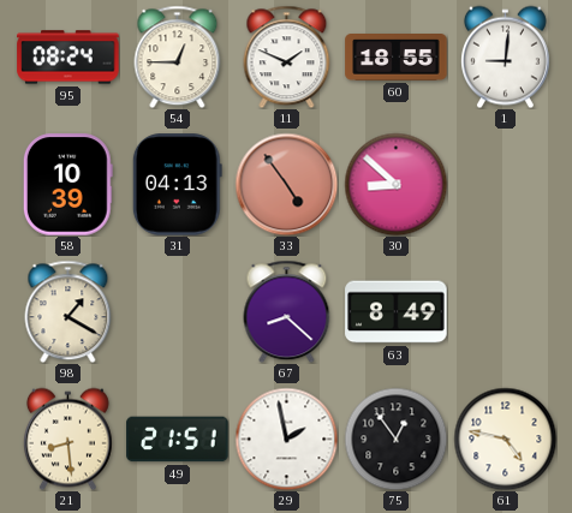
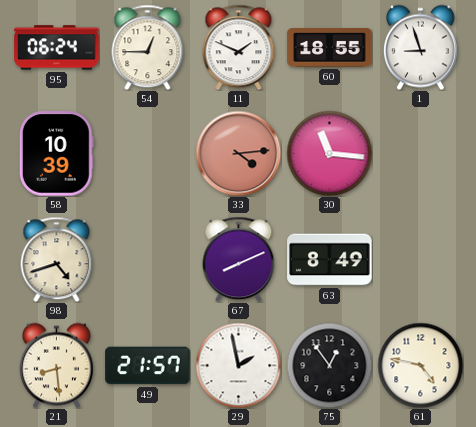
95: 08:24 -> 06:24
1: 9:01 -> 8:57
31: 04:13 -> none
33: 4:54 -> 4:14
30: 8:52 -> 11:16
98: 1:20 -> 4:42
67: 8:22 -> 8:11
49: 21:51 -> 21:57
